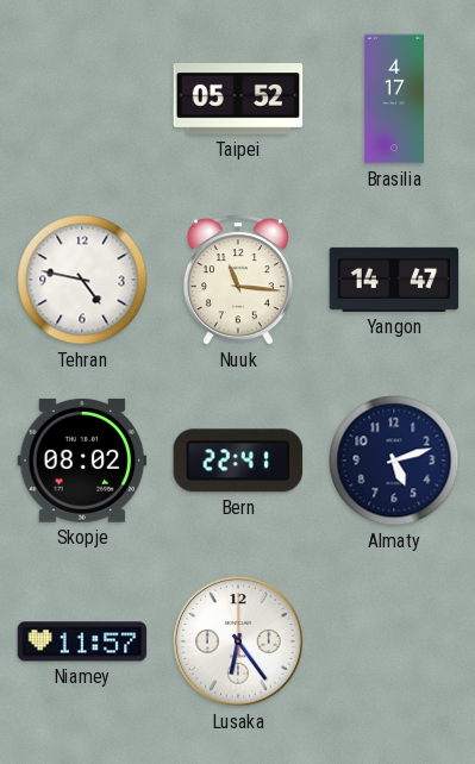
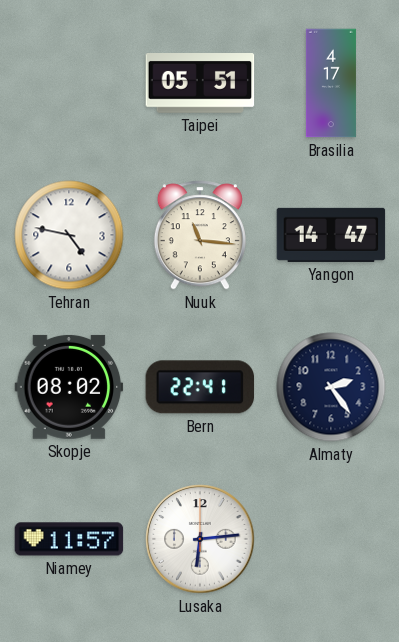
Taipei: 05:52 -> 05:51
Almaty: 5:12 -> 2:24
Lusaka: 6:24 -> 6:14
